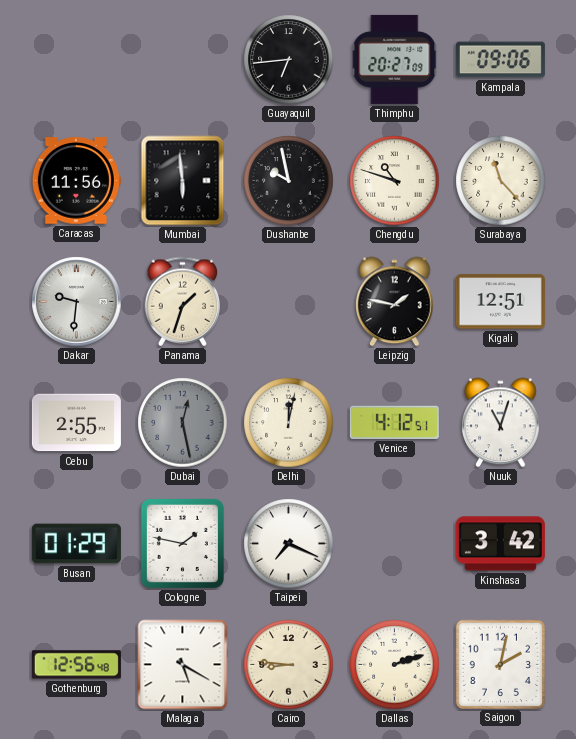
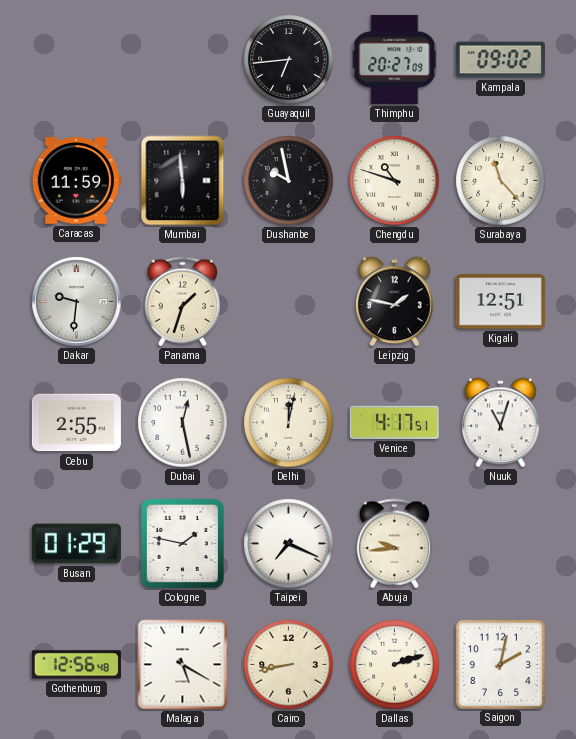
Kampala: 09:06 -> 09:02
Caracas: 11:56 -> 11:59
Dubai dial: grey -> white
Venice: 4:12 -> 4:17
Abuja: none -> 9:44
Kinshasa: 3:42 -> none
Cairo: 8:46 -> 8:43
